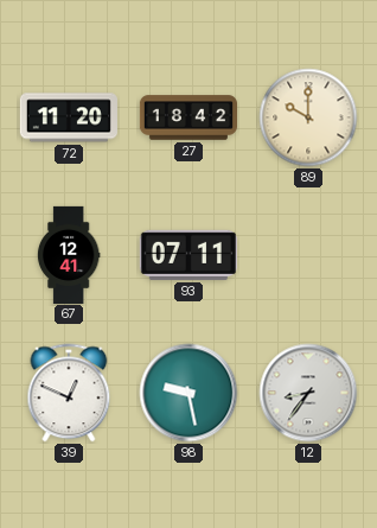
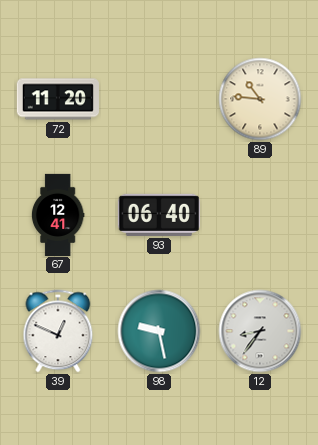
27: 18:42 -> none
89: 10:00 -> 10:46
93: 07:11 -> 06:40
